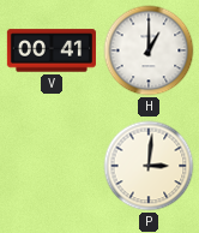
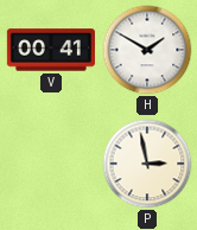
H: 1:00 -> 1:50
P: 3:01 -> 2:58
